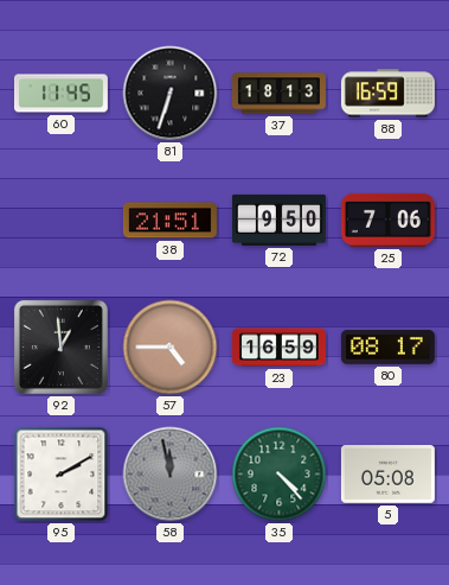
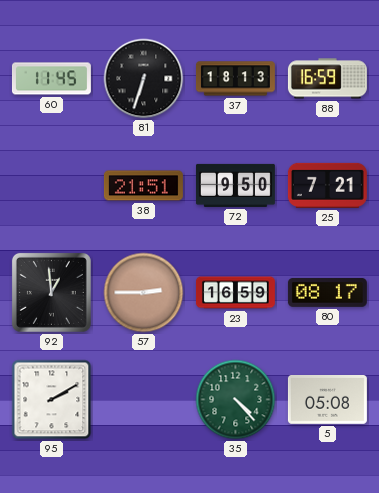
25: 7:06 -> 7:21
57: 4:45 -> 2:45
58: 11:58 -> none
